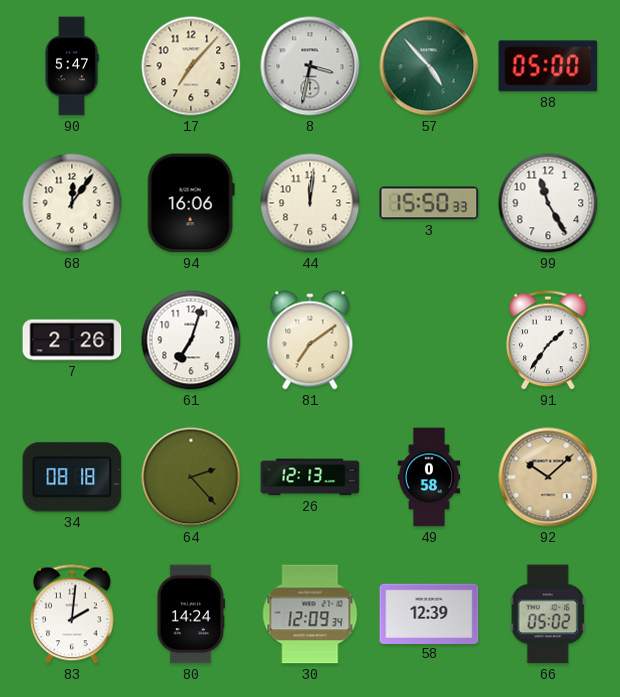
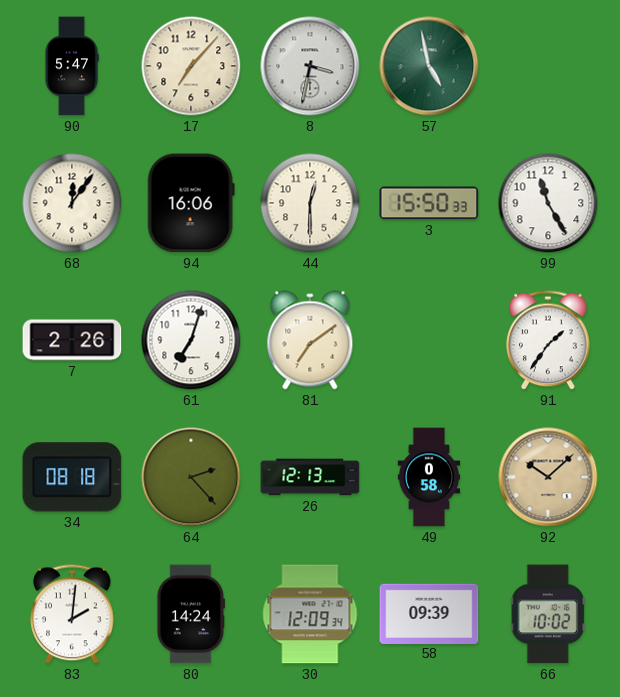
57: 4:53 -> 4:58
88: 05:00 -> none
44: 12:01 -> 12:30
58: 12:39 -> 09:39
66: 05:02 -> 10:02
